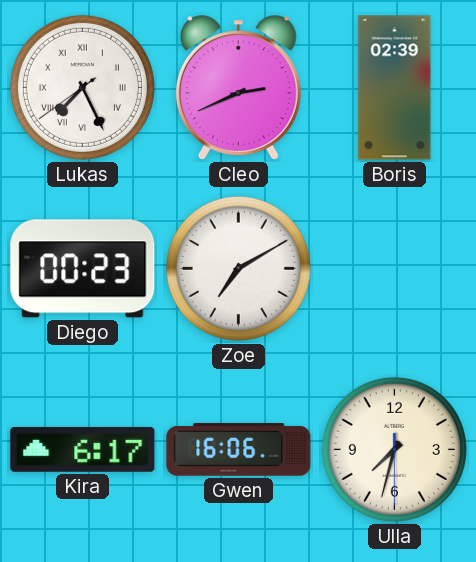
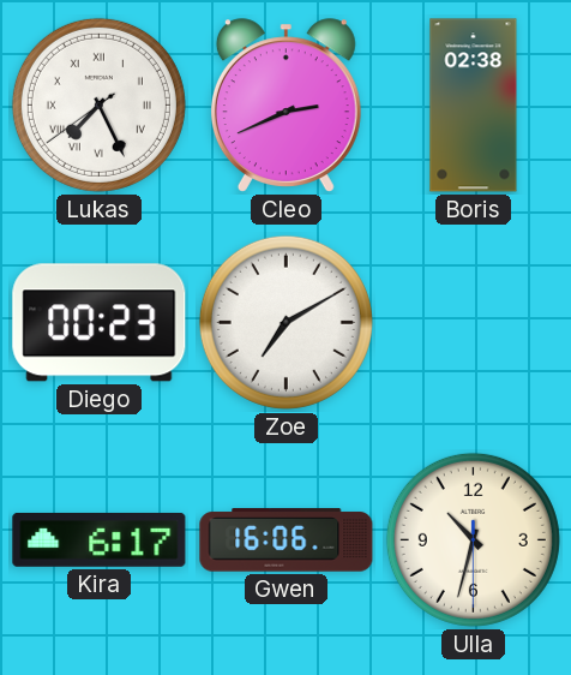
Boris: 02:39 -> 02:38
Ulla: 7:32 -> 10:32
